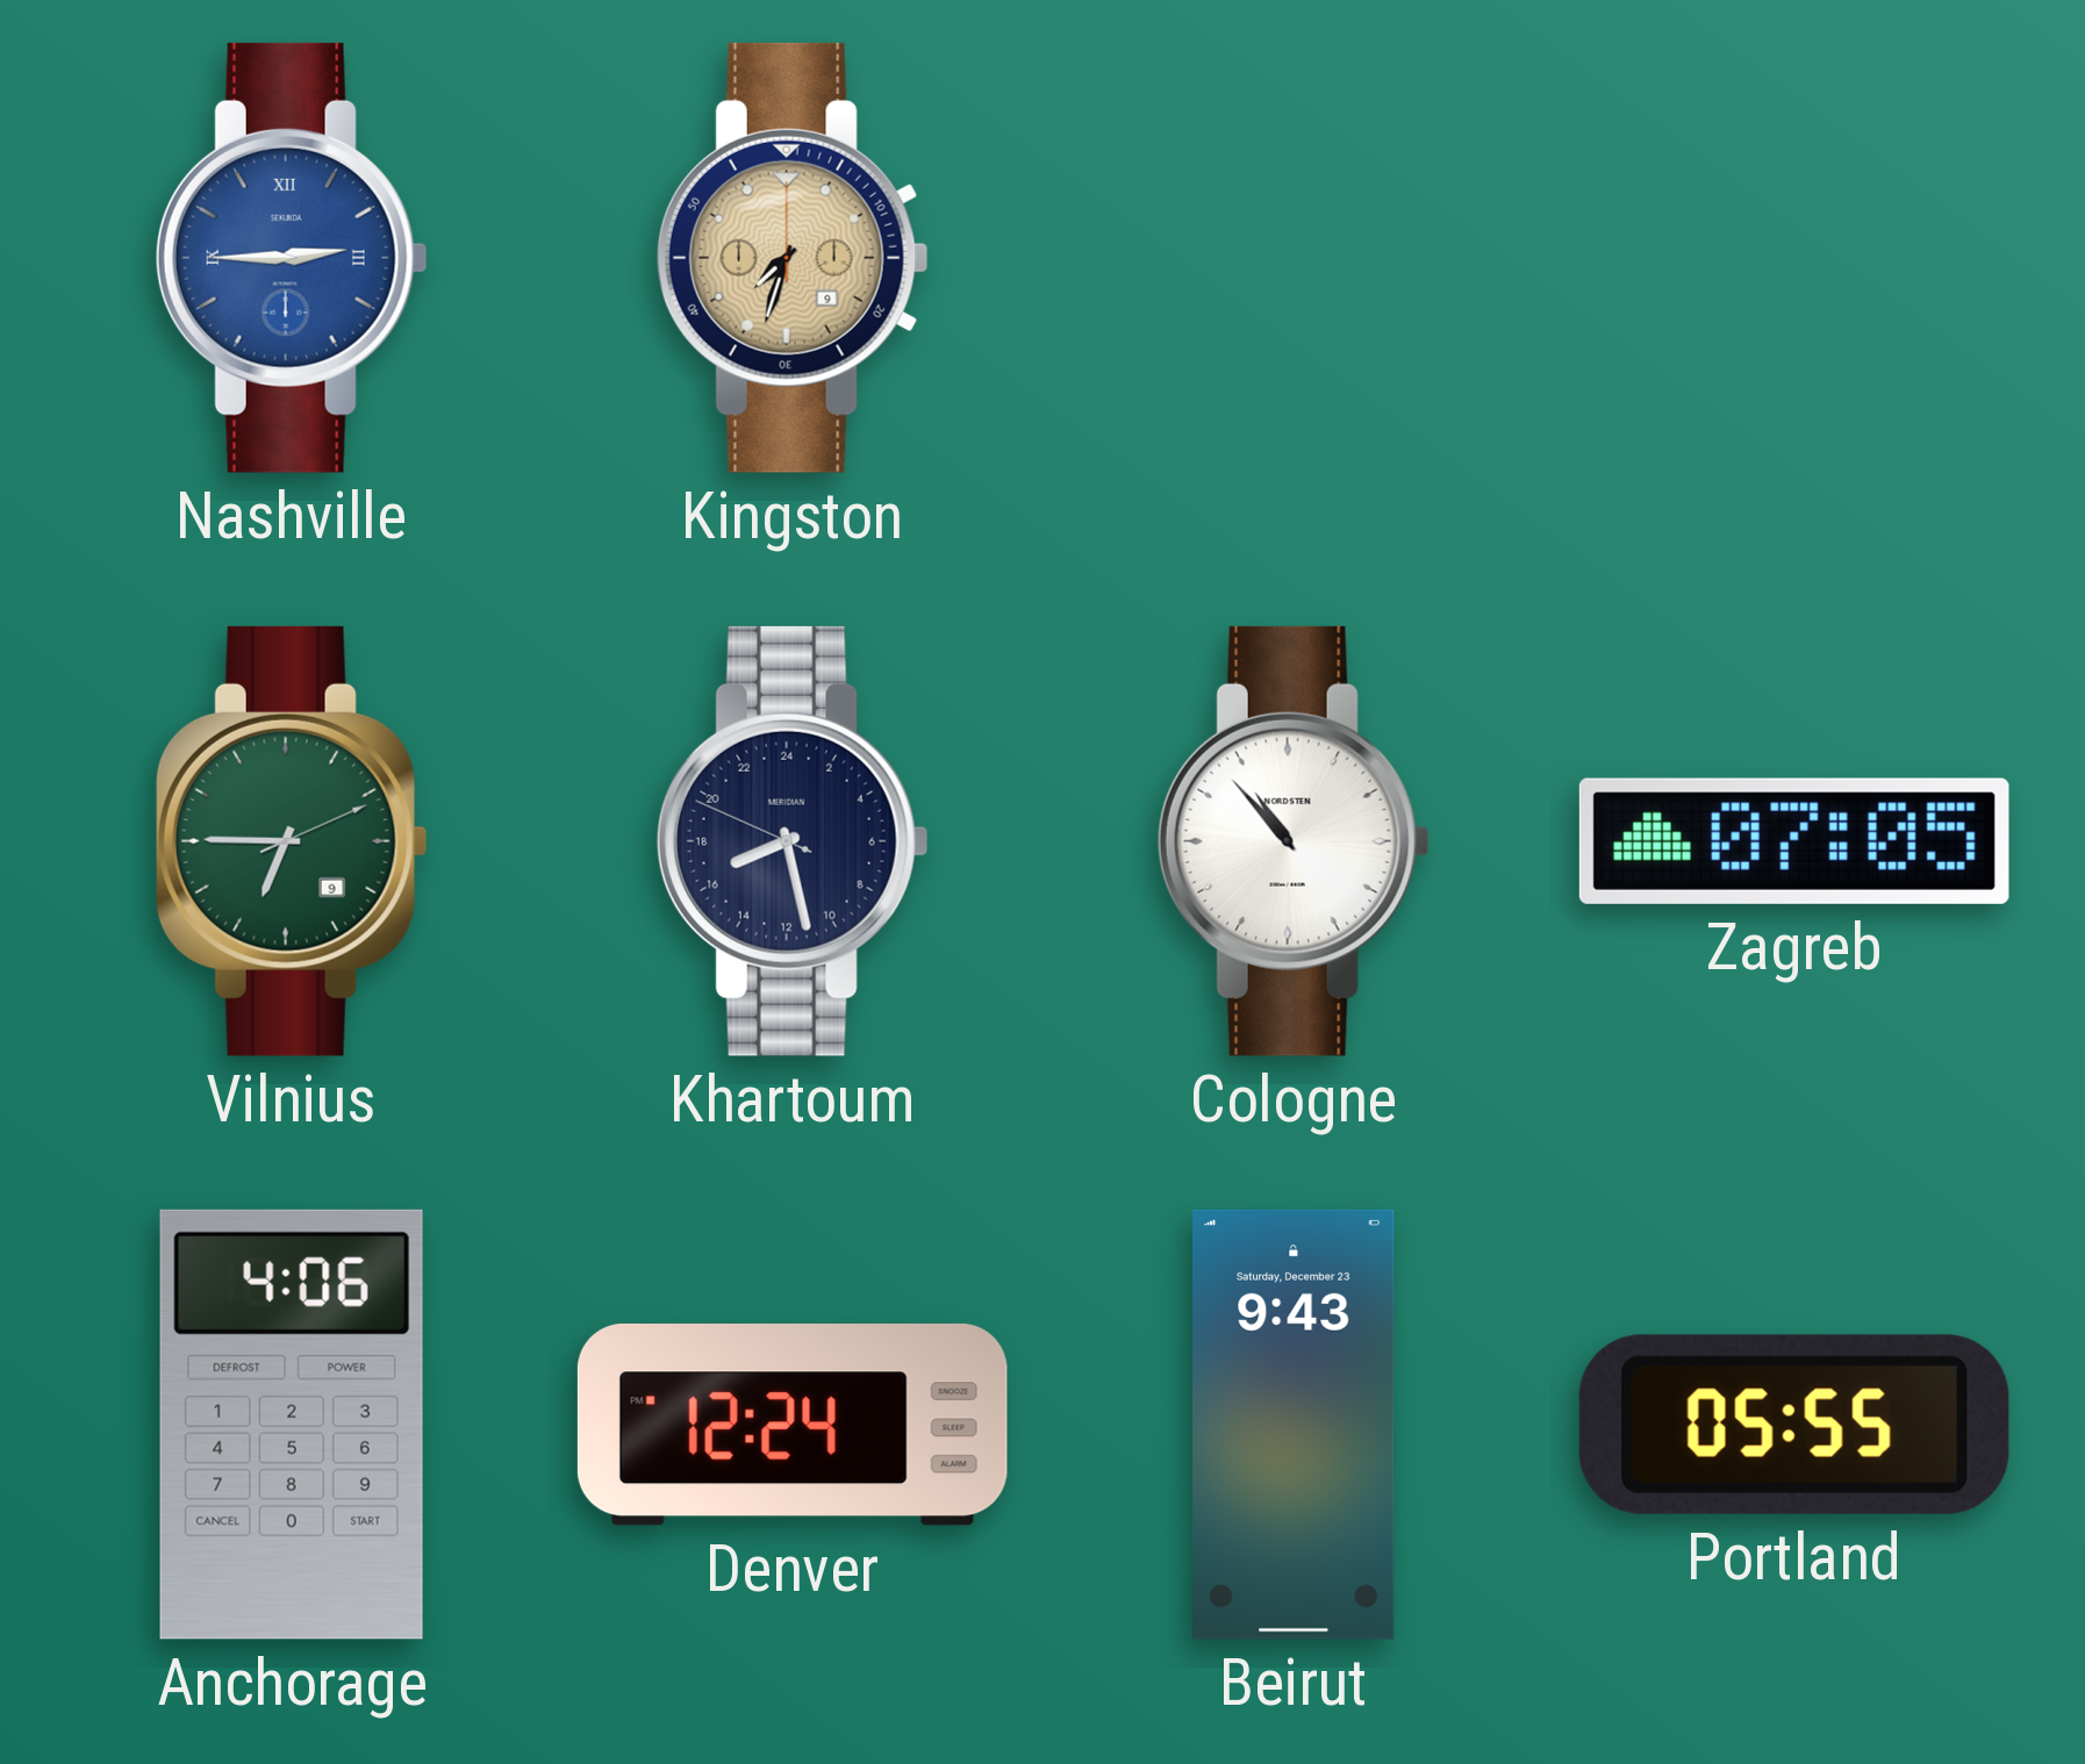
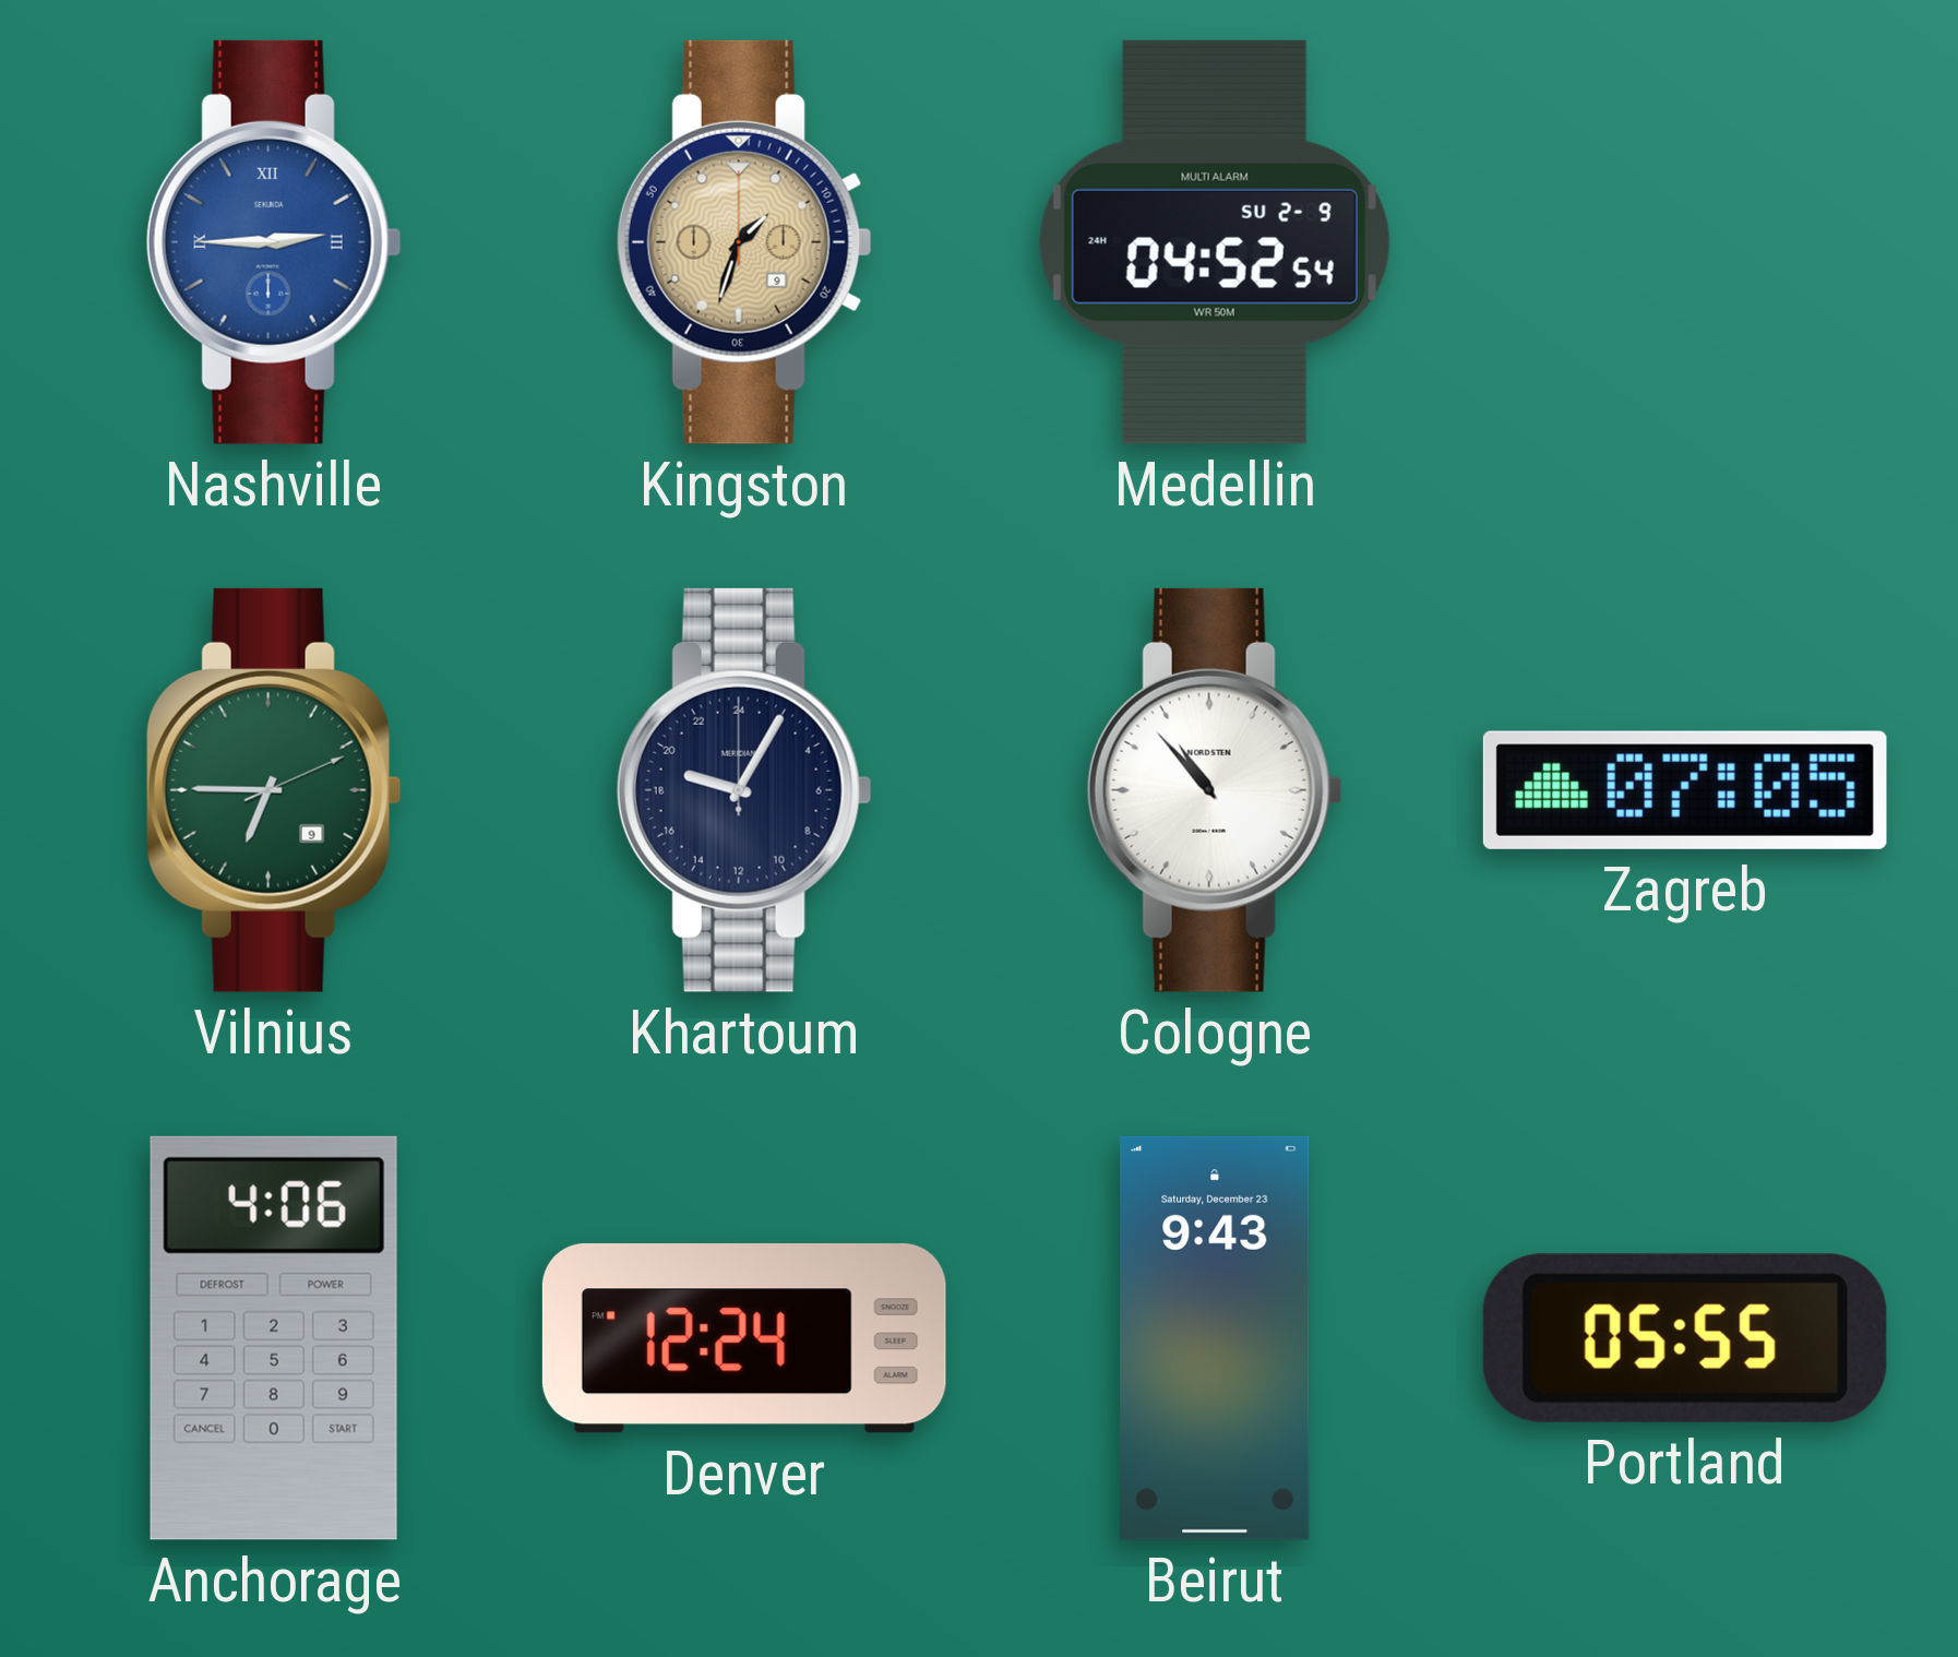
Kingston: 7:33 -> 1:33
Medellin: none -> 04:52
Khartoum: 16:27 -> 19:05
